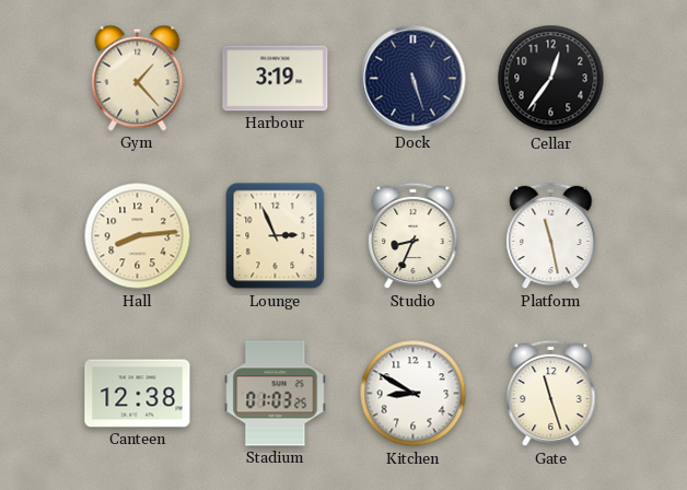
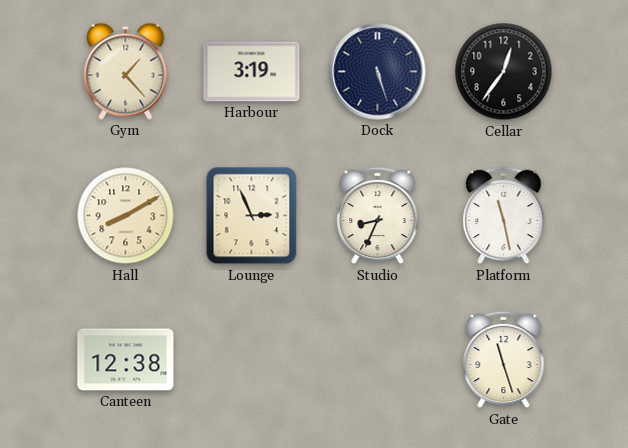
Hall: 8:14 -> 8:10
Stadium: 01:03 -> none
Kitchen: 8:50 -> none
